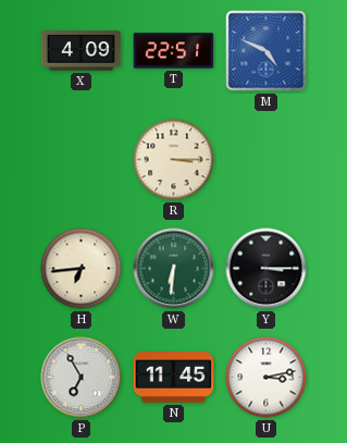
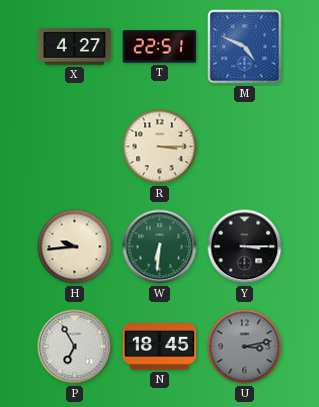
X: 4:09 -> 4:27
H: 6:44 -> 9:44
N: 11:45 -> 18:45
U dial: white -> grey
